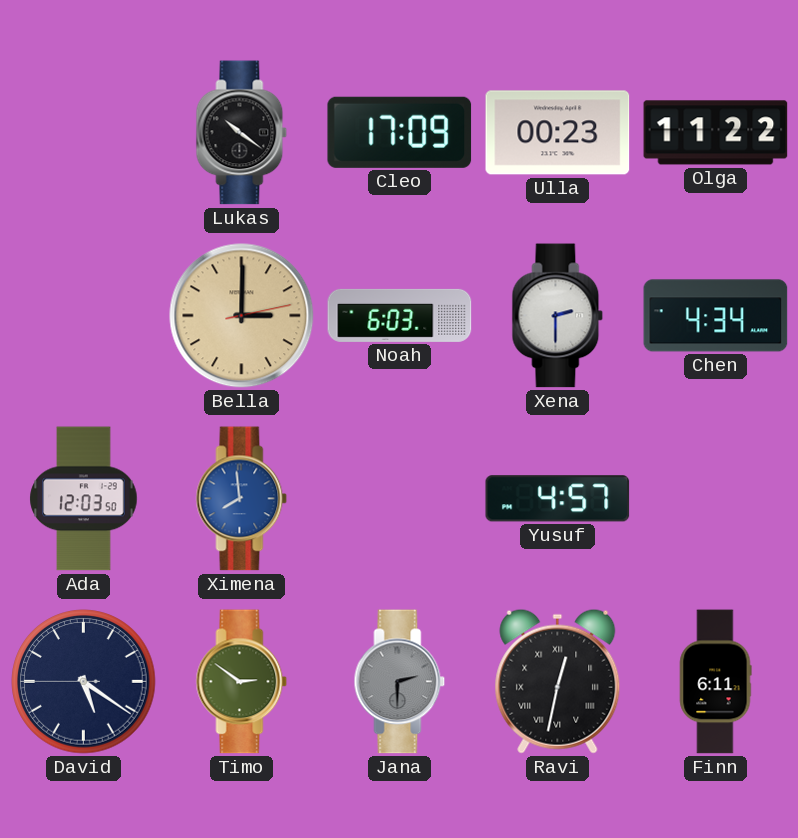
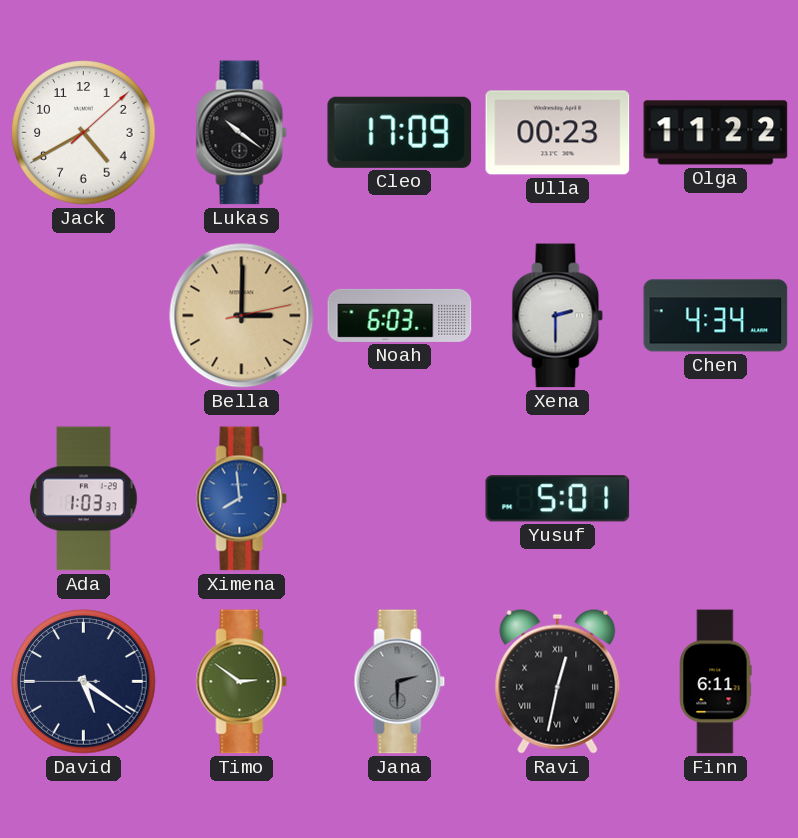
Jack: none -> 4:40
Ada: 12:03 -> 1:03
Yusuf: 4:57 -> 5:01
